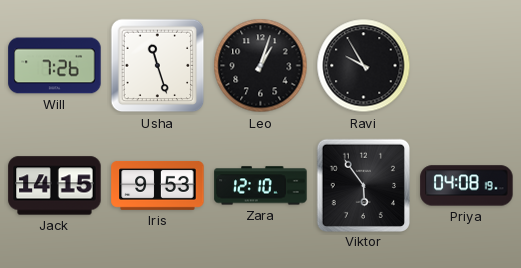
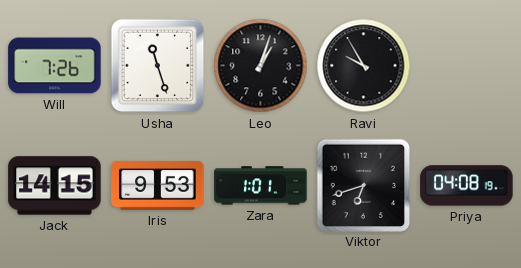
Zara: 12:10 -> 1:01
Viktor: 5:54 -> 6:42
